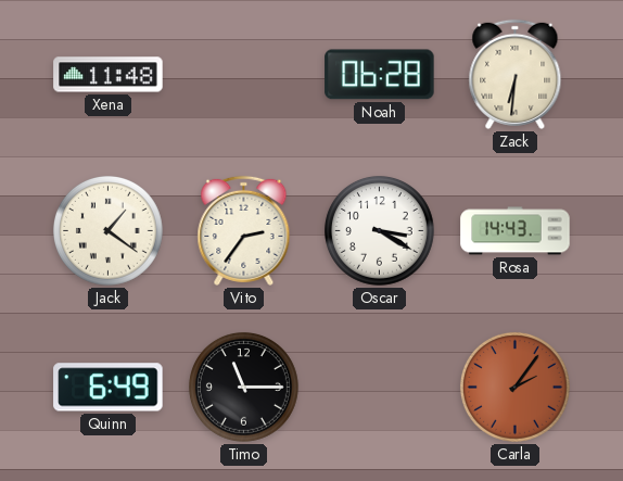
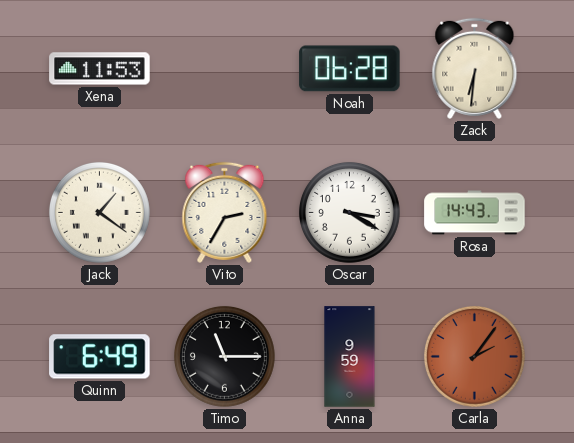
Xena: 11:48 -> 11:53
Vito: 2:36 -> 2:35
Anna: none -> 9:59
